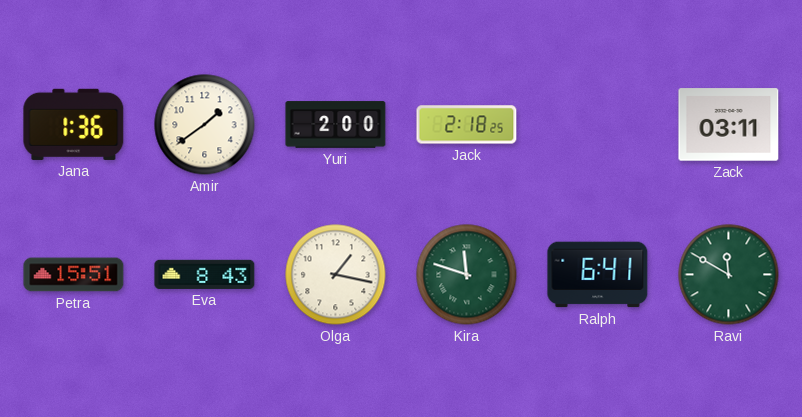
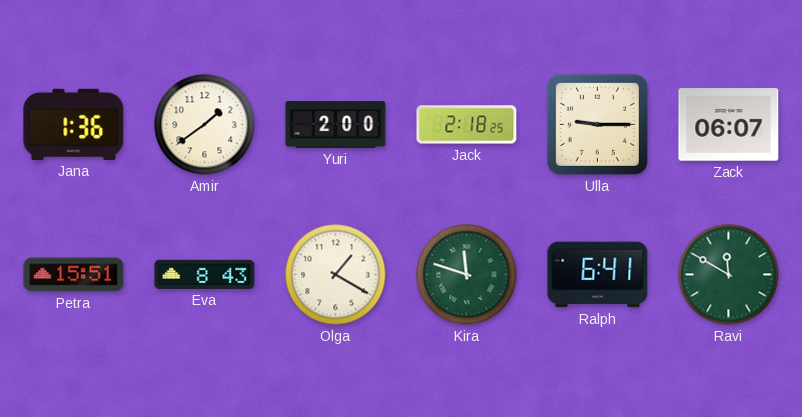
Ulla: none -> 9:15
Zack: 03:11 -> 06:07
Olga: 1:17 -> 1:20
